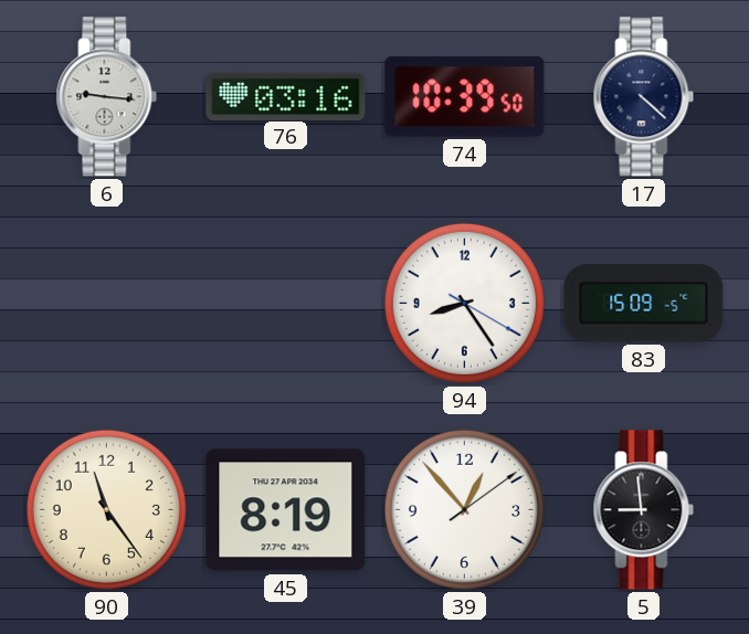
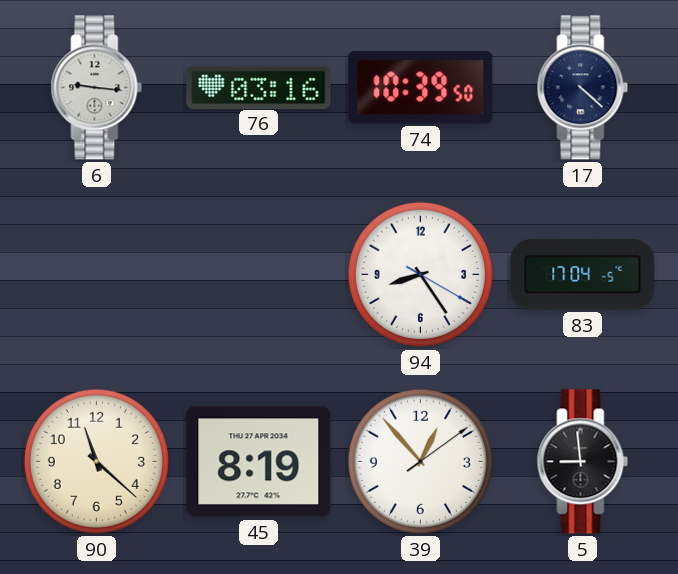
83: 15:09 -> 17:04
90: 11:24 -> 11:22
